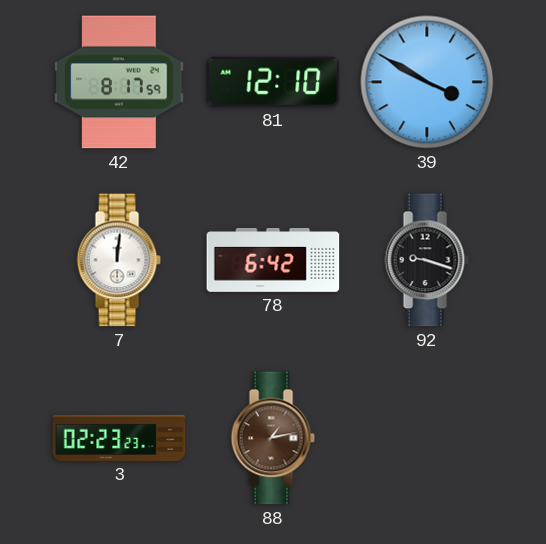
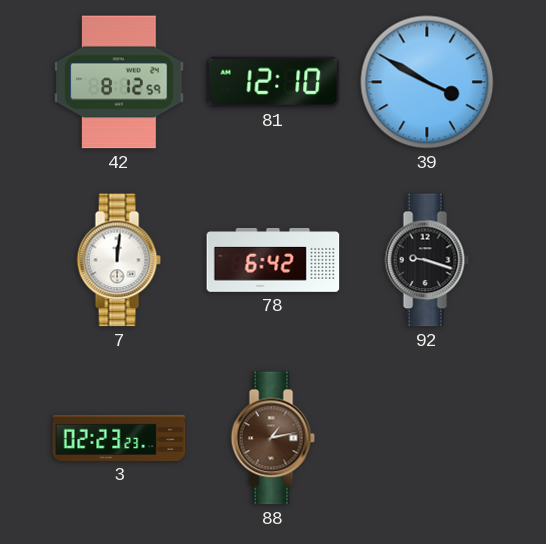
42: 8:17 -> 8:12
